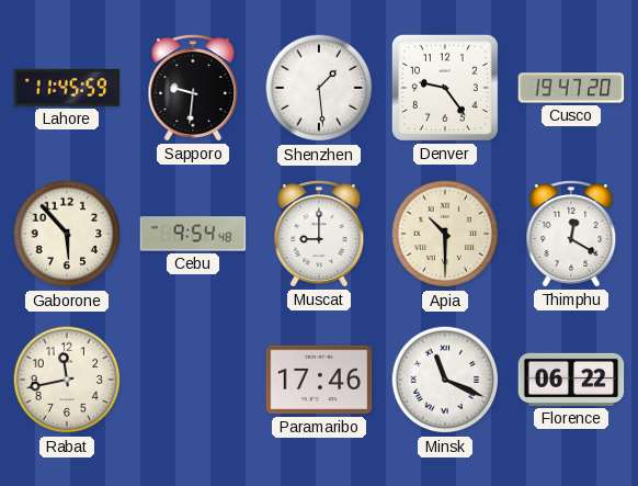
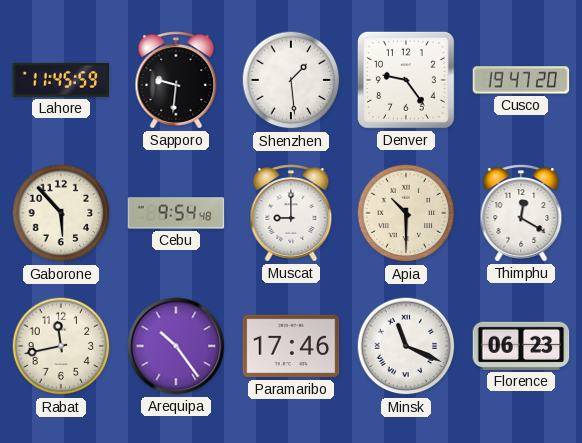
Arequipa: none -> 10:24
Florence: 06:22 -> 06:23
